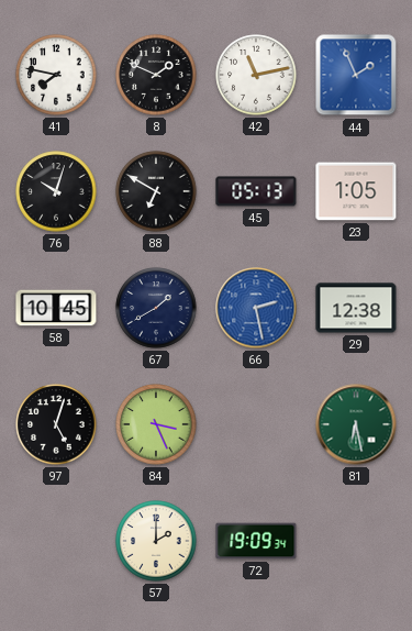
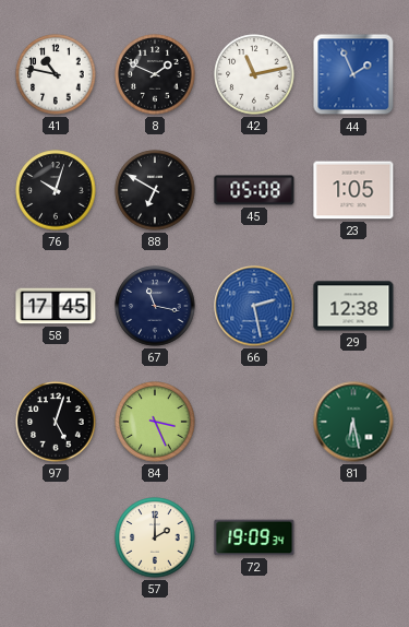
41: 7:47 -> 10:47
45: 05:13 -> 05:08
58: 10:45 -> 17:45
67: 1:40 -> 11:17
